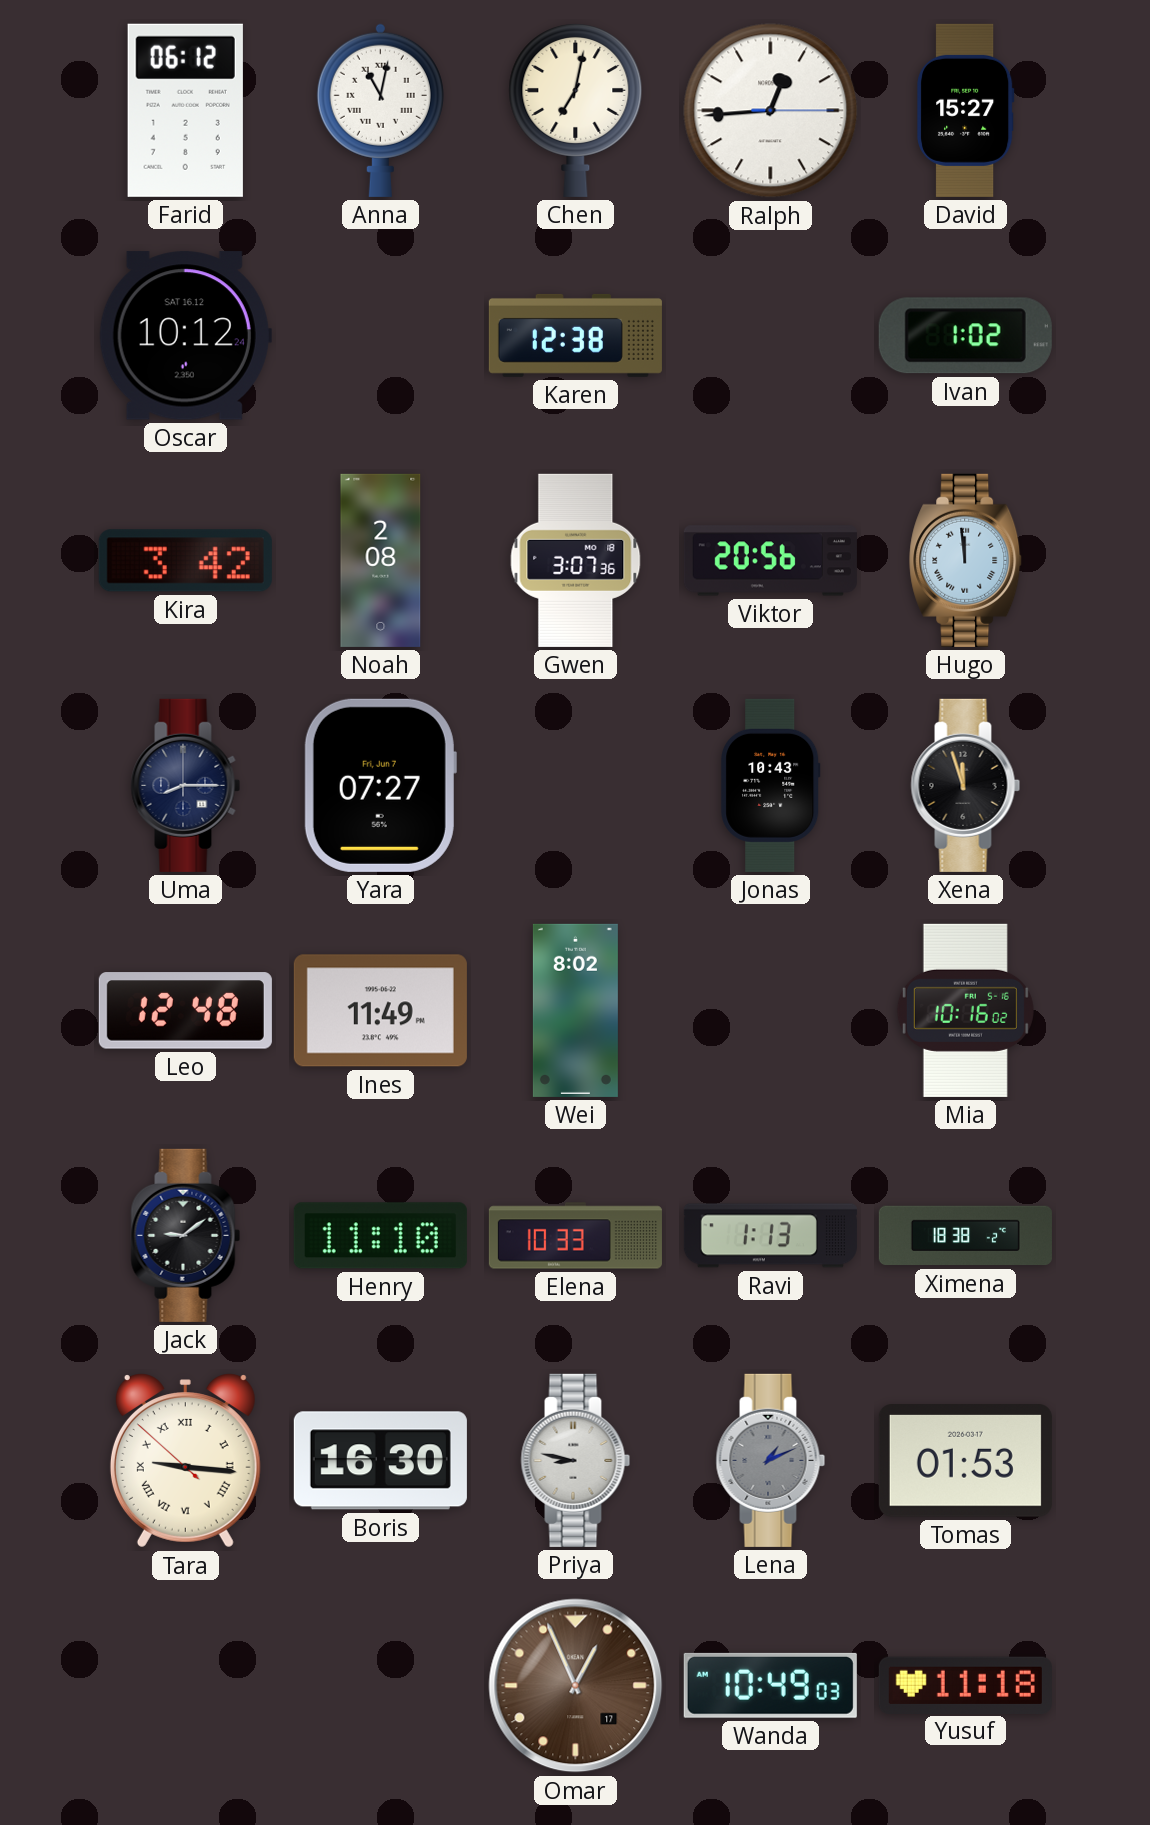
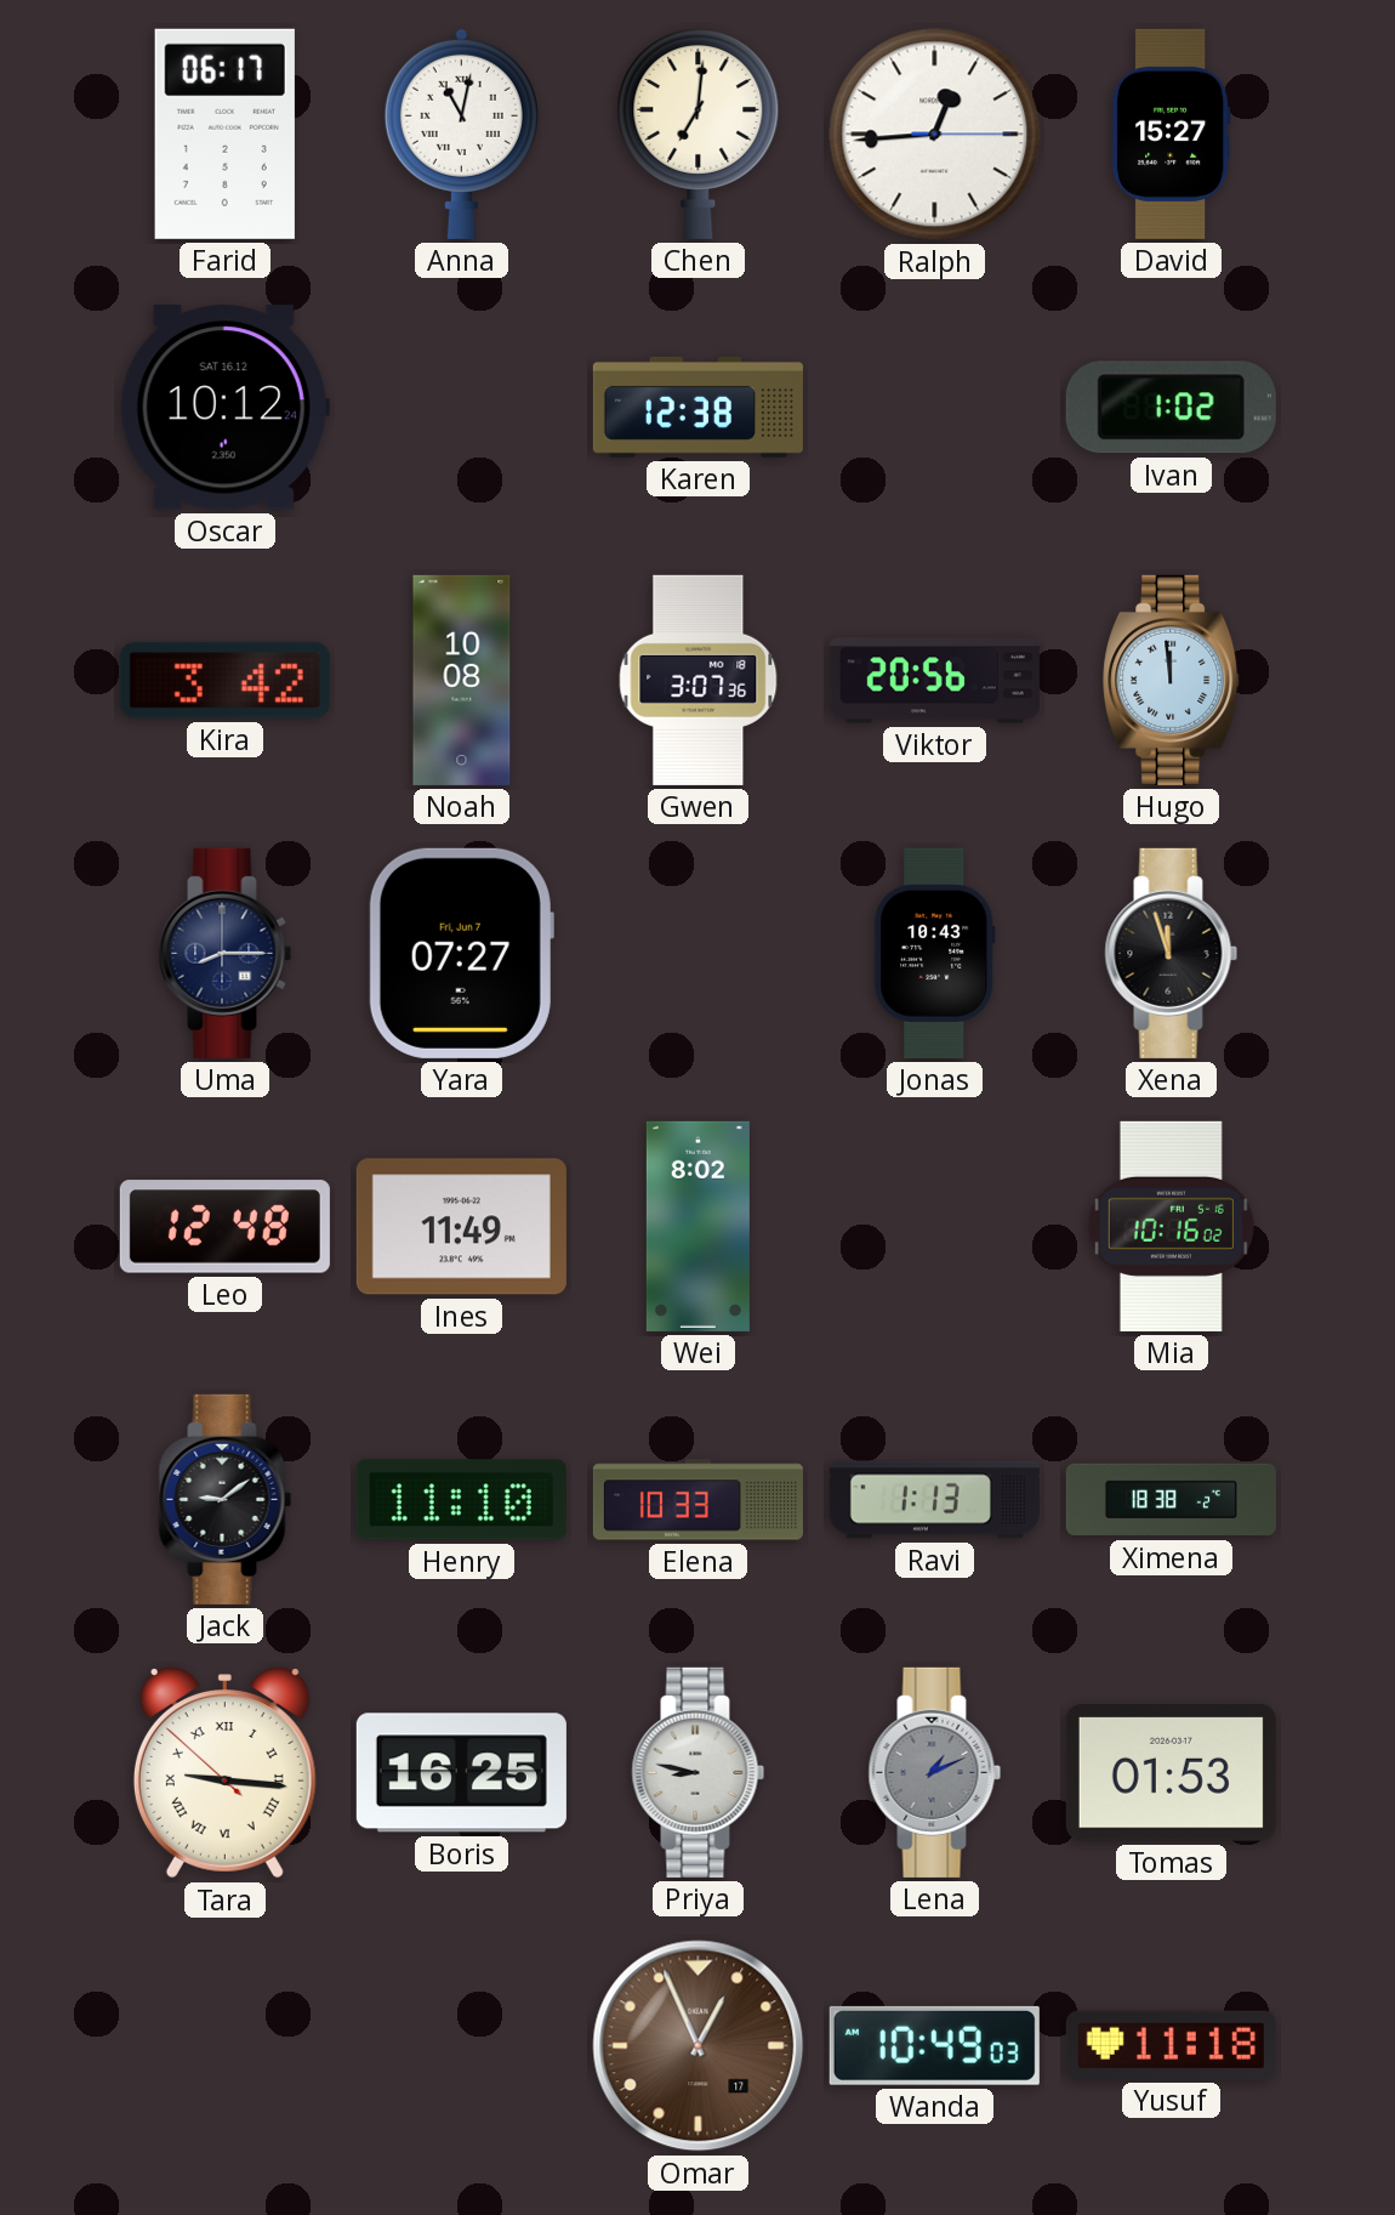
Farid: 06:12 -> 06:17
Chen: 7:02 -> 7:01
Noah: 2:08 -> 10:08
Boris: 16:30 -> 16:25
